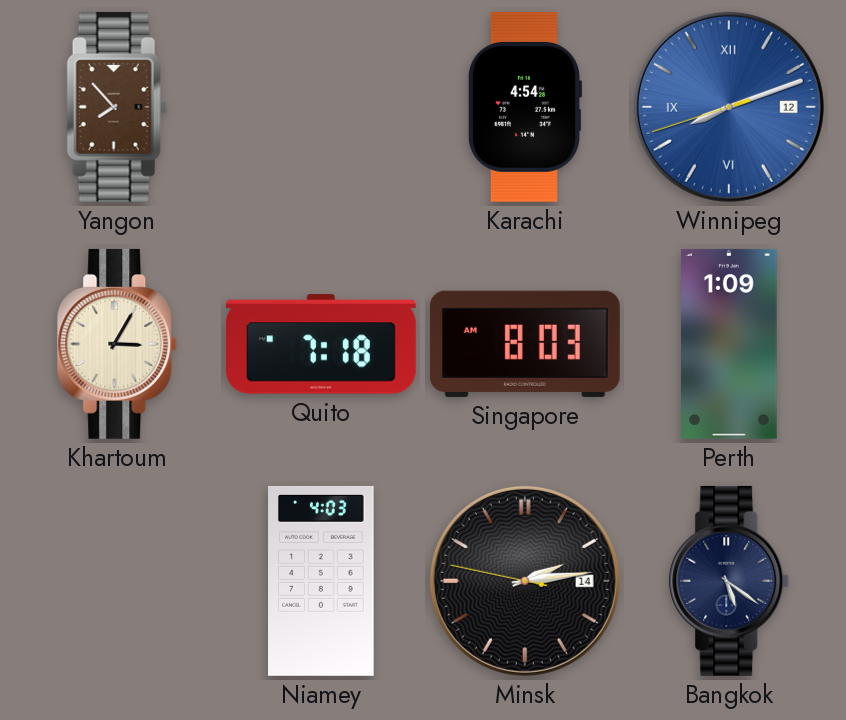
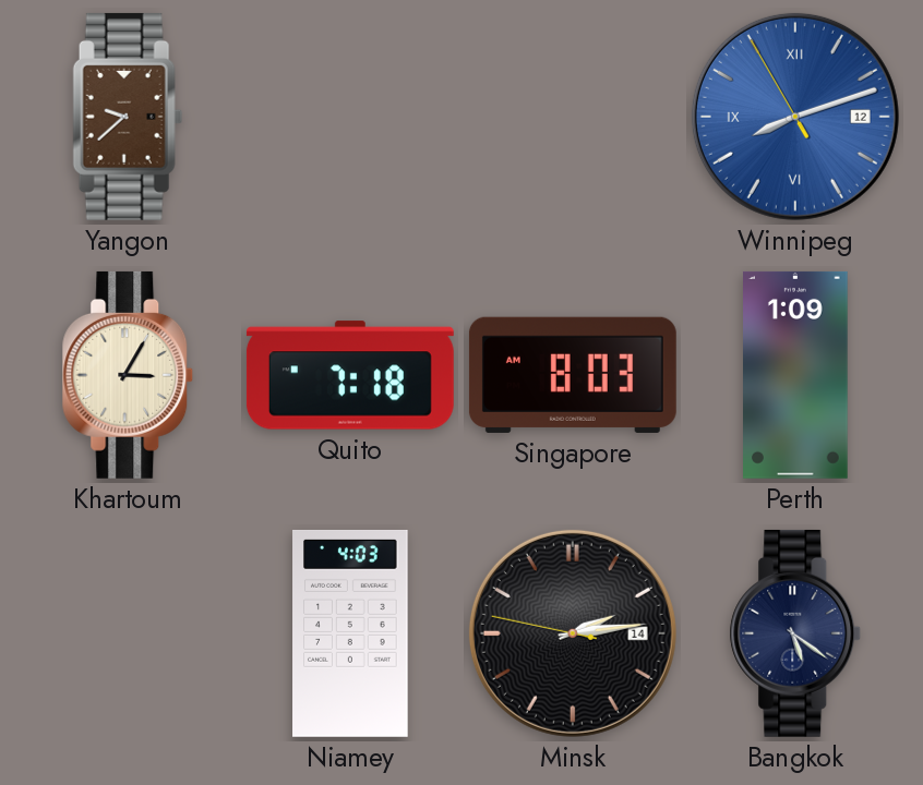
Yangon: 7:53 -> 9:38
Karachi: 4:54 -> none
Winnipeg: 8:11:42 -> 8:11:55
